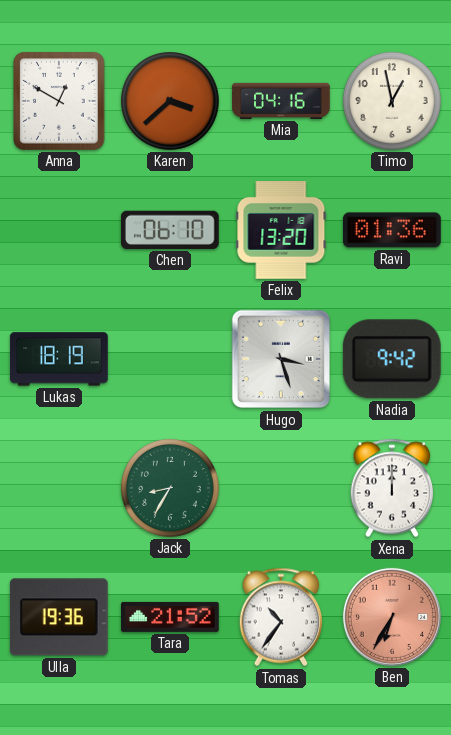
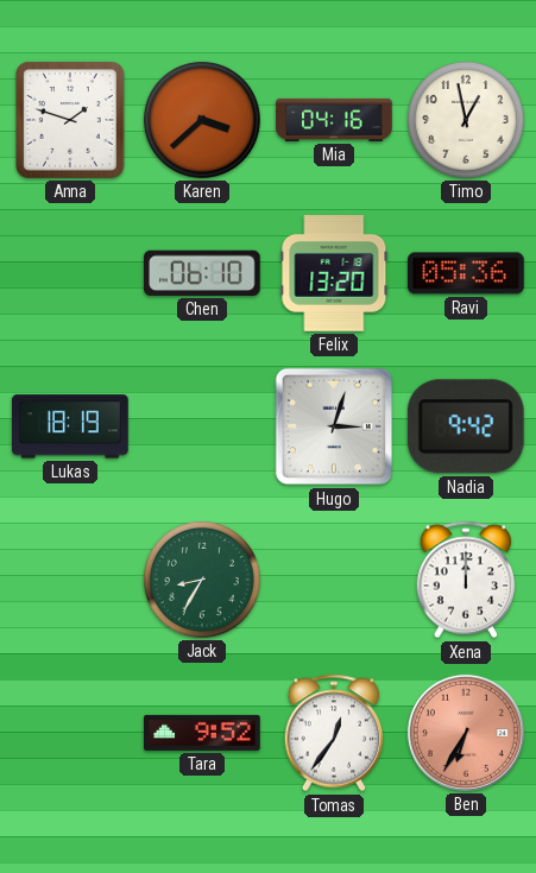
Anna: 12:50 -> 1:48
Ravi: 01:36 -> 05:36
Hugo: 3:27 -> 3:03
Ulla: 19:36 -> none
Tara: 21:52 -> 9:52
Tomas: 10:36 -> 12:36
